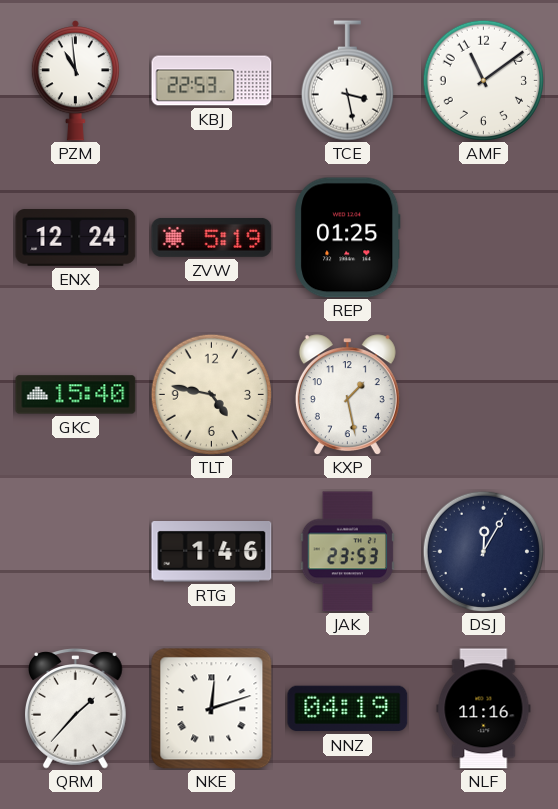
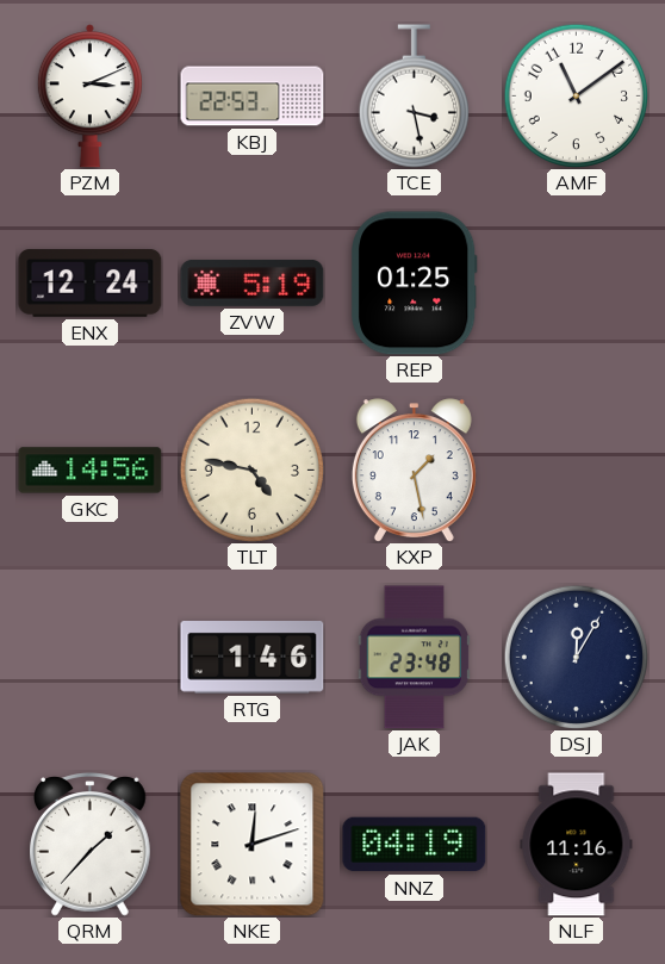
PZM: 10:59 -> 3:11
GKC: 15:40 -> 14:56
JAK: 23:53 -> 23:48
